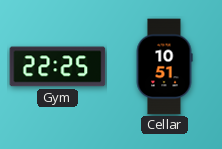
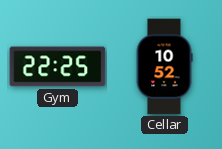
Cellar: 10:51 -> 10:52
